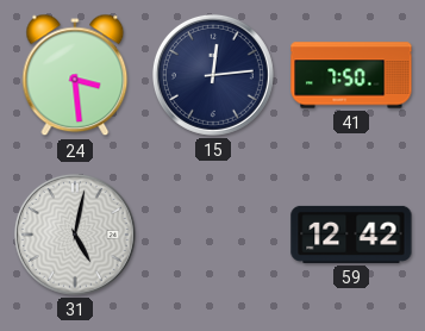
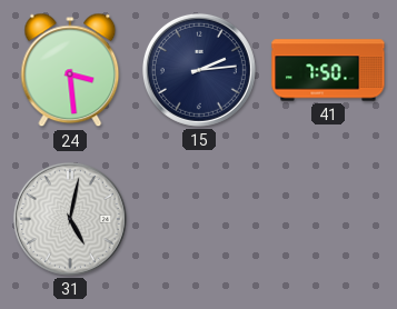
15: 12:14 -> 2:14
59: 12:42 -> none
